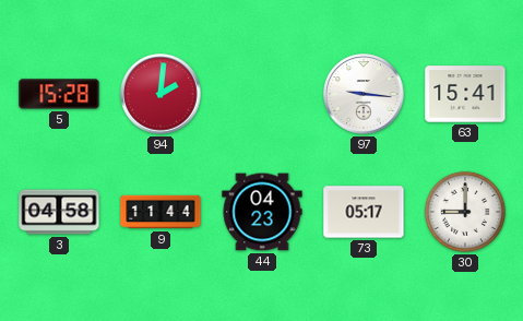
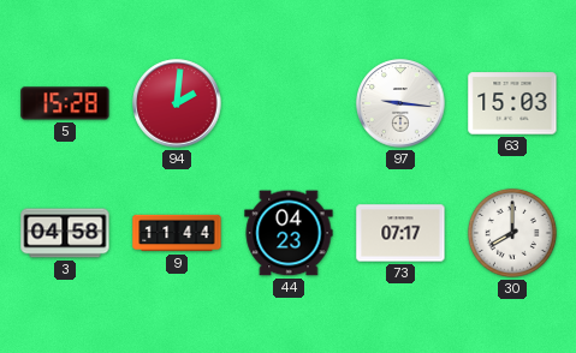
63: 15:41 -> 15:03
73: 05:17 -> 07:17
30: 9:00 -> 8:00
